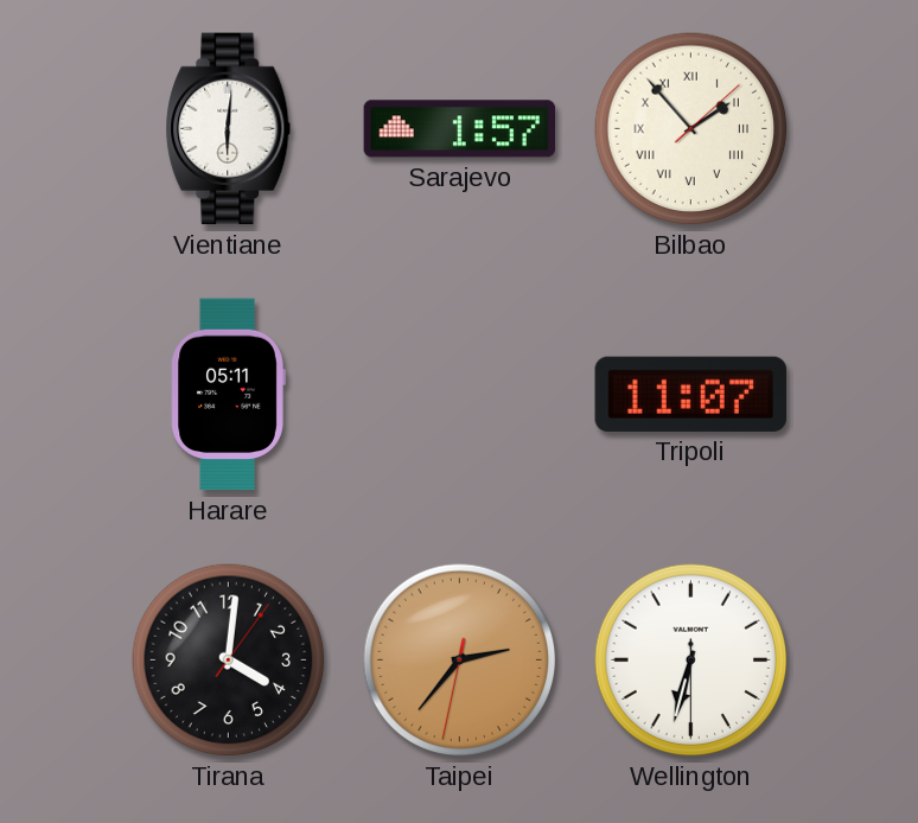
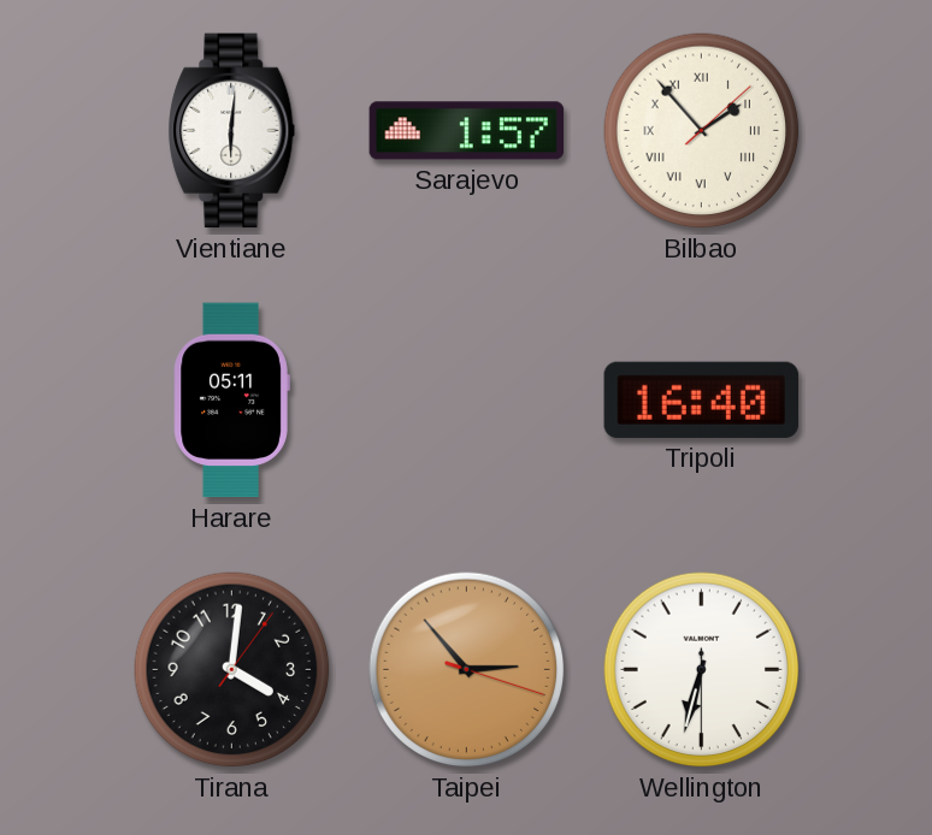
Tripoli: 11:07 -> 16:40
Taipei: 2:36 -> 2:53
